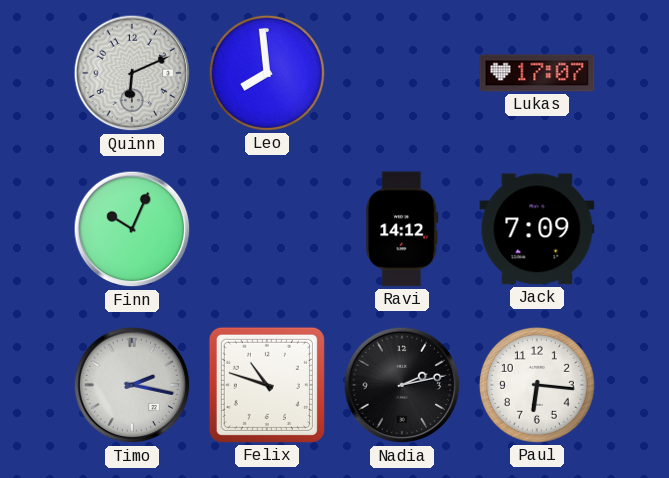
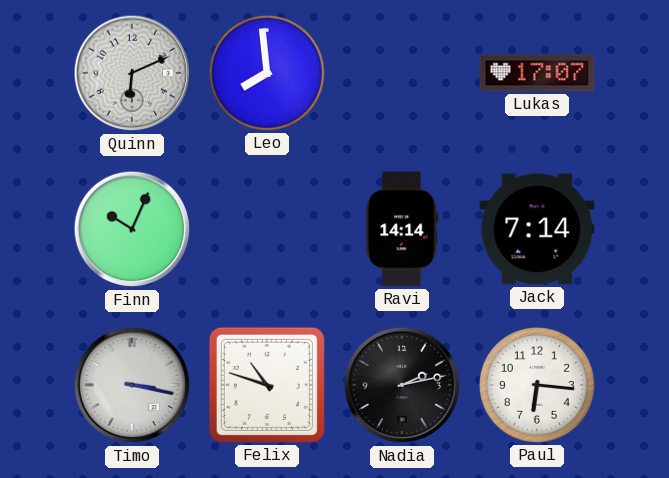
Ravi: 14:12 -> 14:14
Jack: 7:09 -> 7:14
Timo: 2:17 -> 3:17
